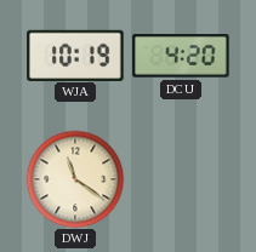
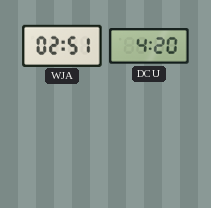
WJA: 10:19 -> 02:51
DWJ: 11:21 -> none
